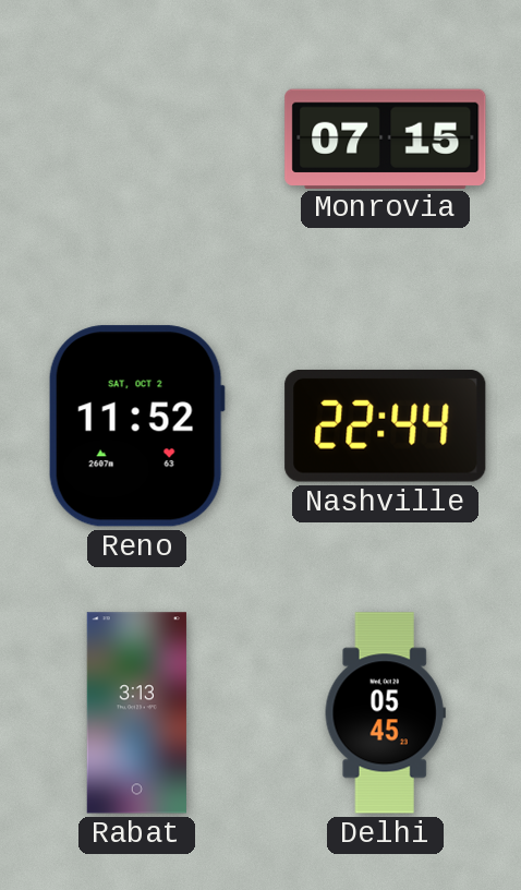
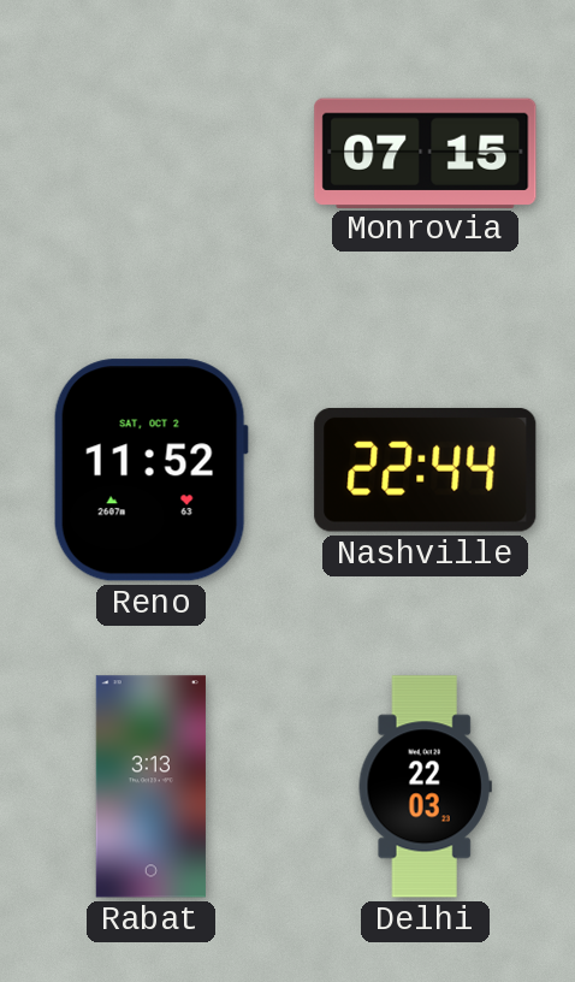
Delhi: 05:45 -> 22:03
